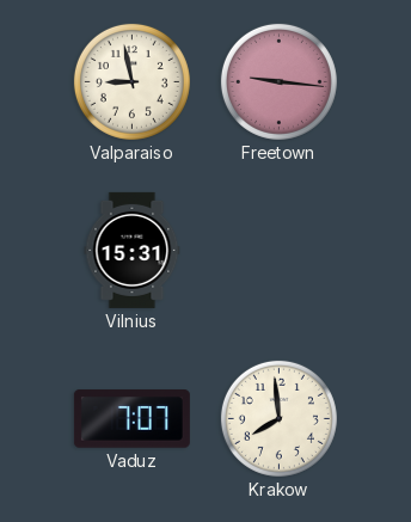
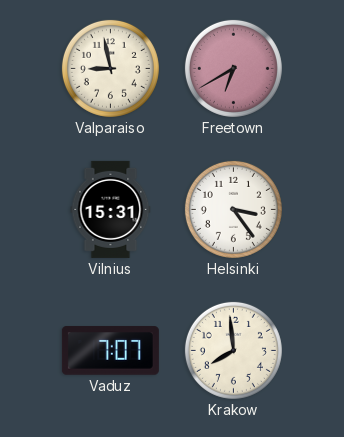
Freetown: 9:16 -> 6:40
Helsinki: none -> 3:24
